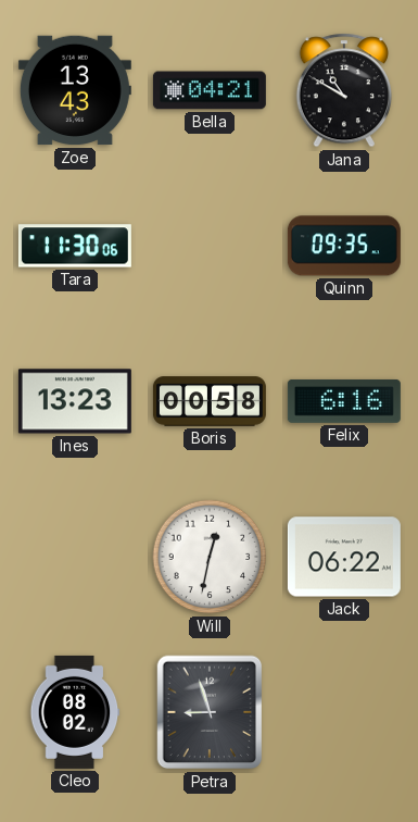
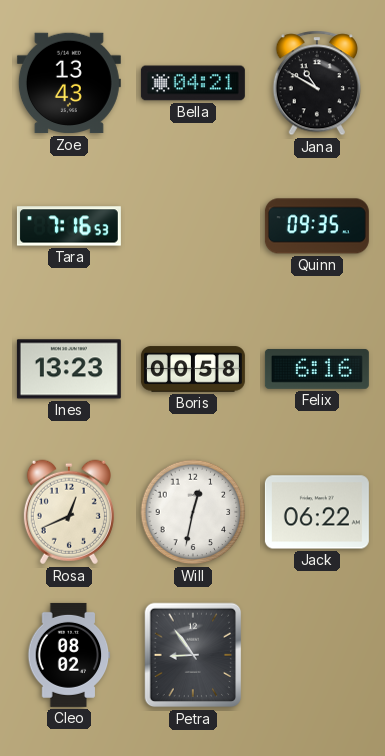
Tara: 11:30 -> 7:16
Rosa: none -> 12:41
Petra: 8:57 -> 8:54
